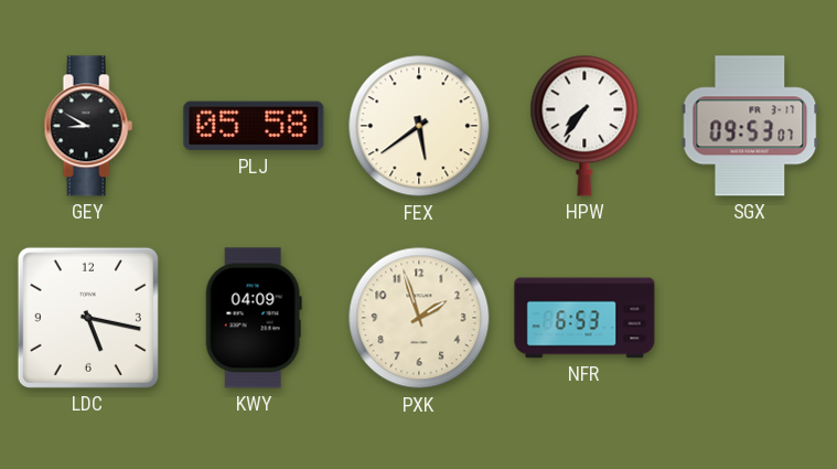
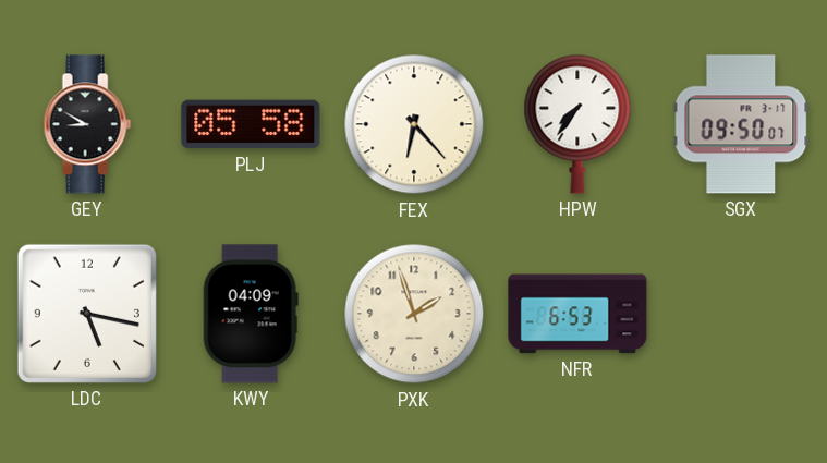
FEX: 5:39 -> 6:23
SGX: 09:53 -> 09:50
